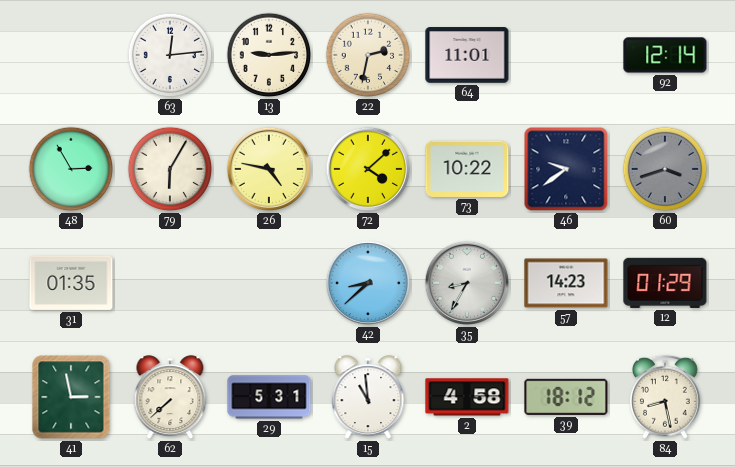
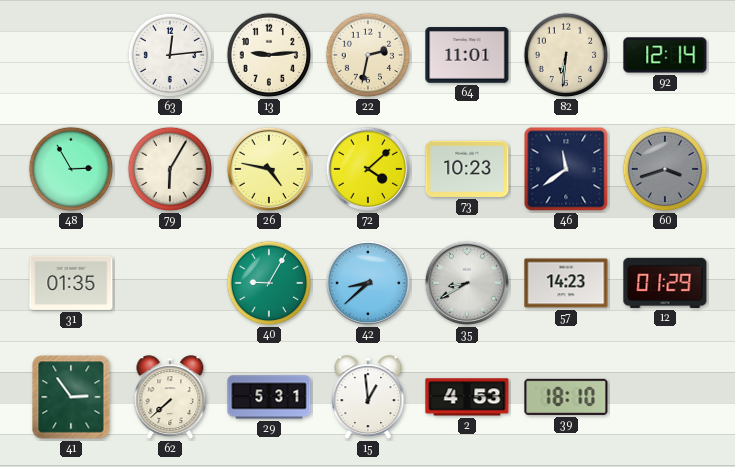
82: none -> 6:31
73: 10:22 -> 10:23
46: 9:39 -> 11:39
40: none -> 9:05
35: 8:35 -> 8:40
41: 2:58 -> 2:54
15: 10:59 -> 12:59
2: 4:58 -> 4:53
39: 18:12 -> 18:10
84: 8:28 -> none
